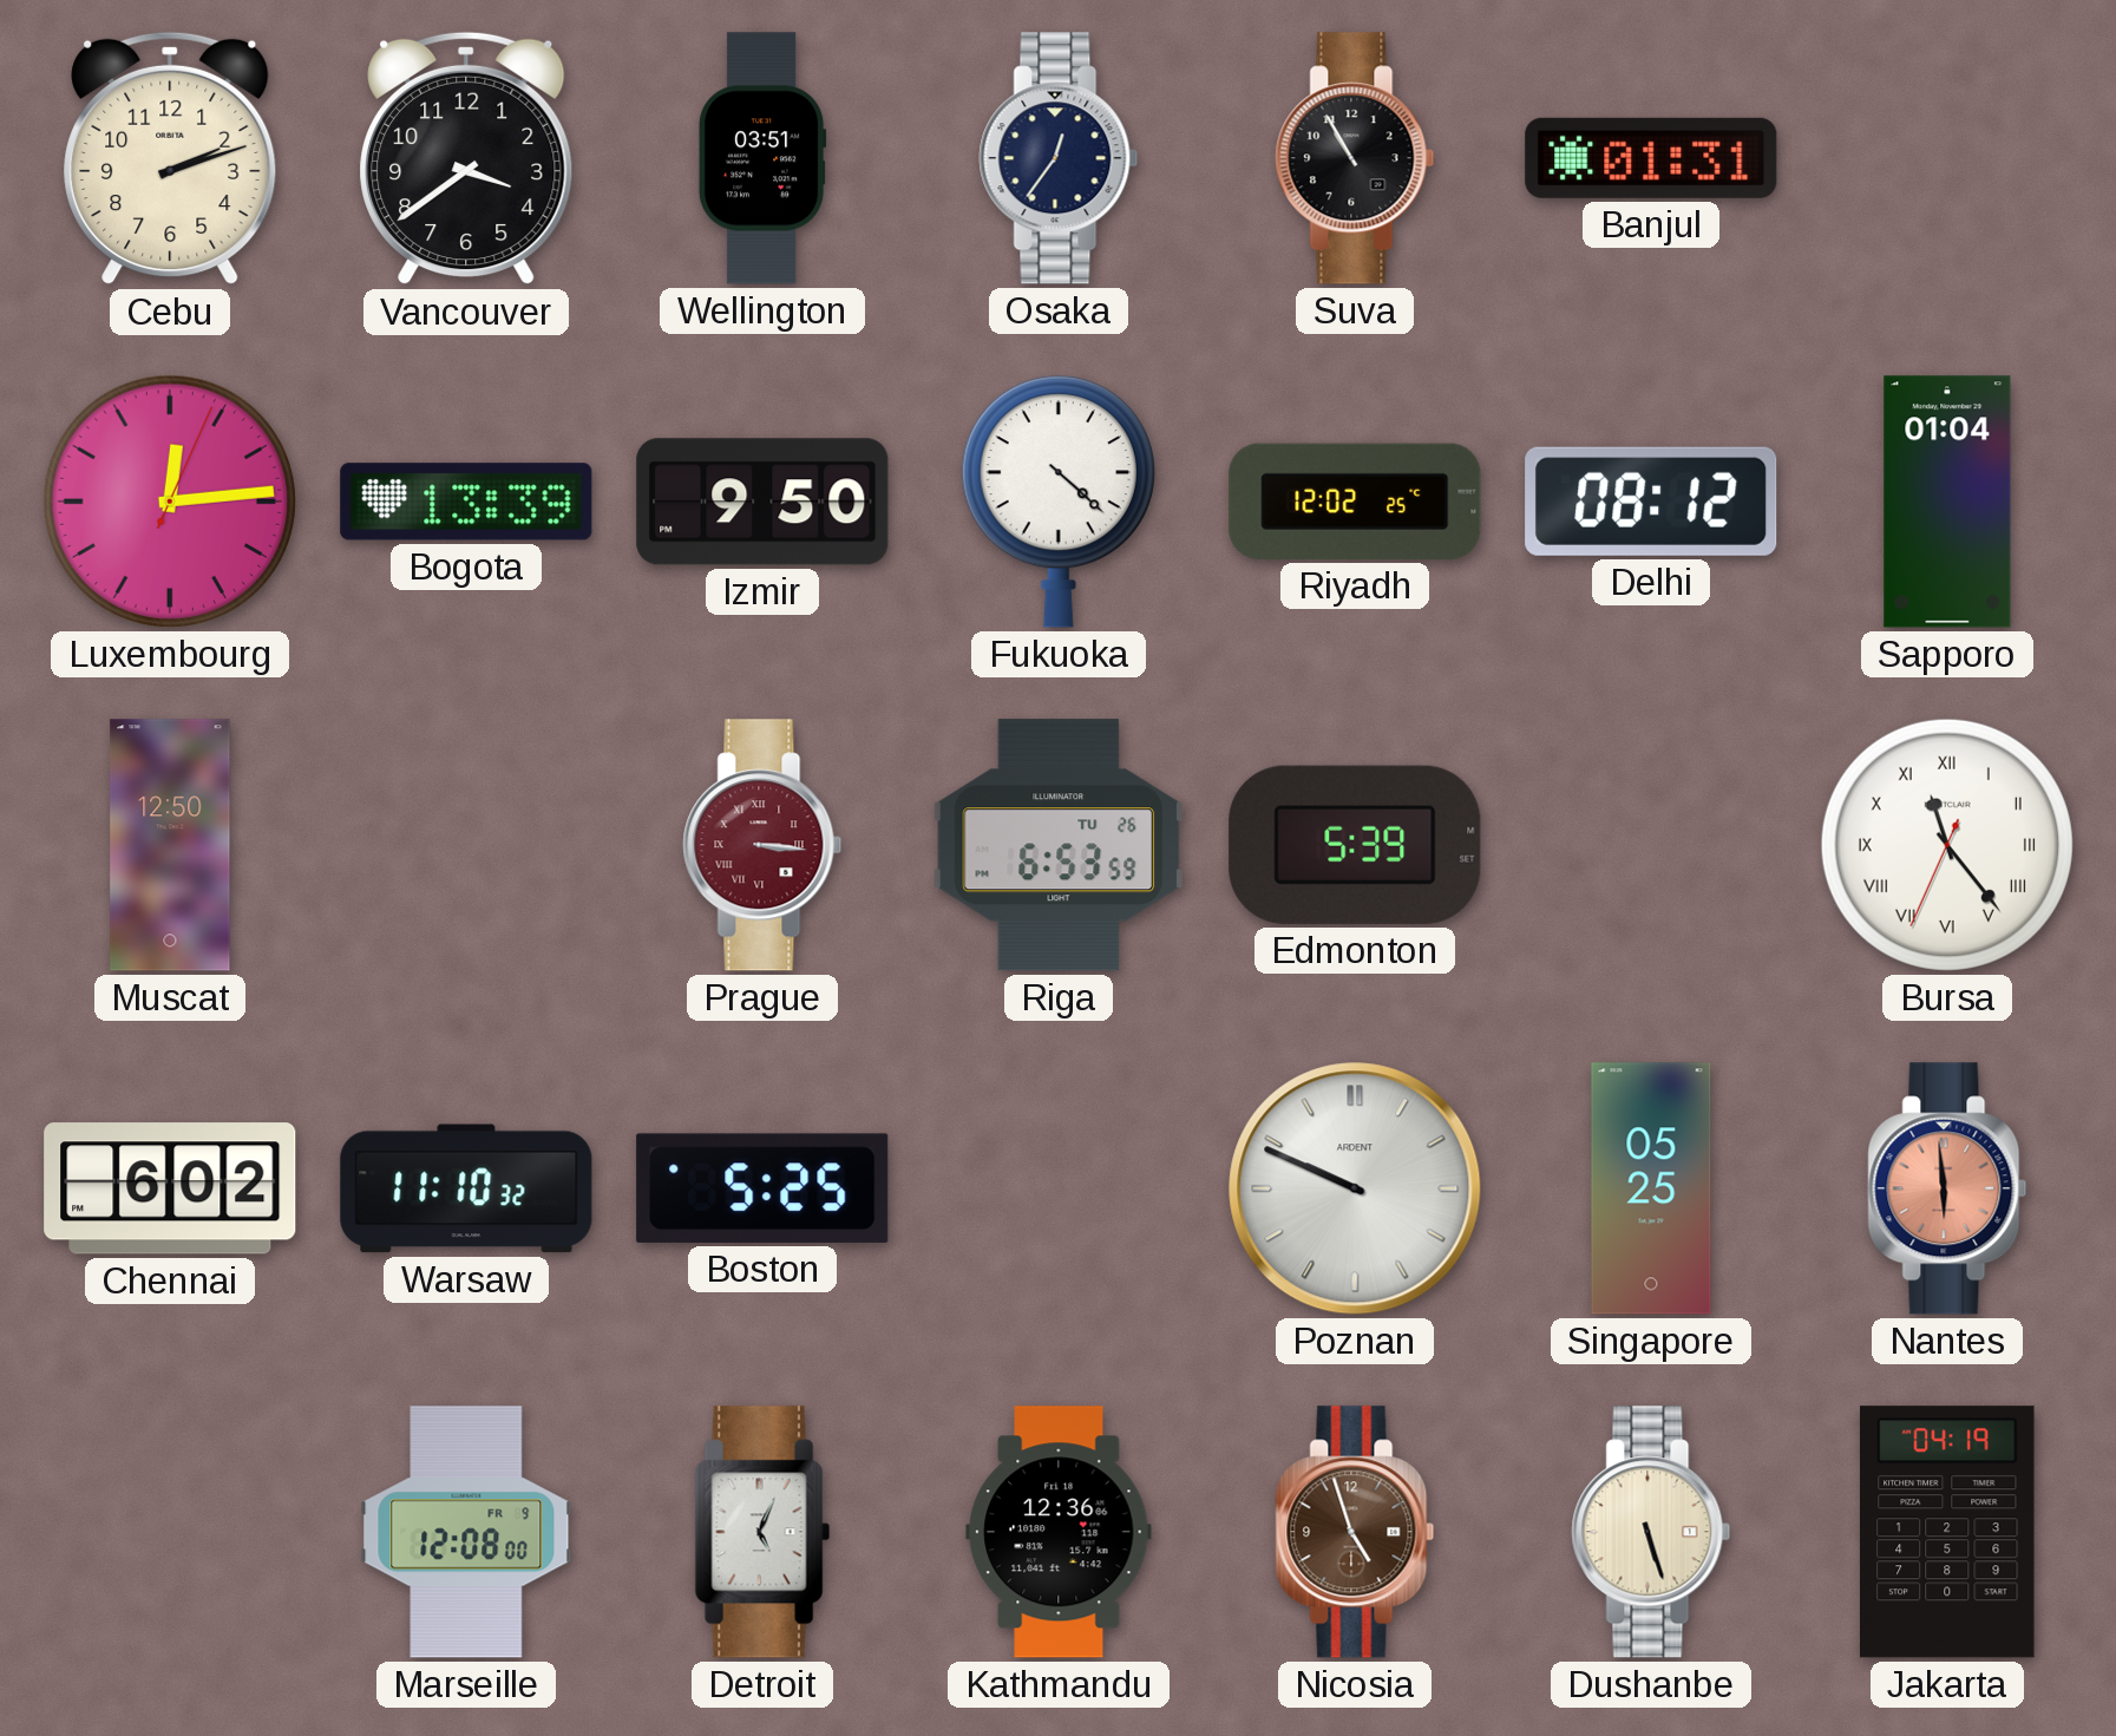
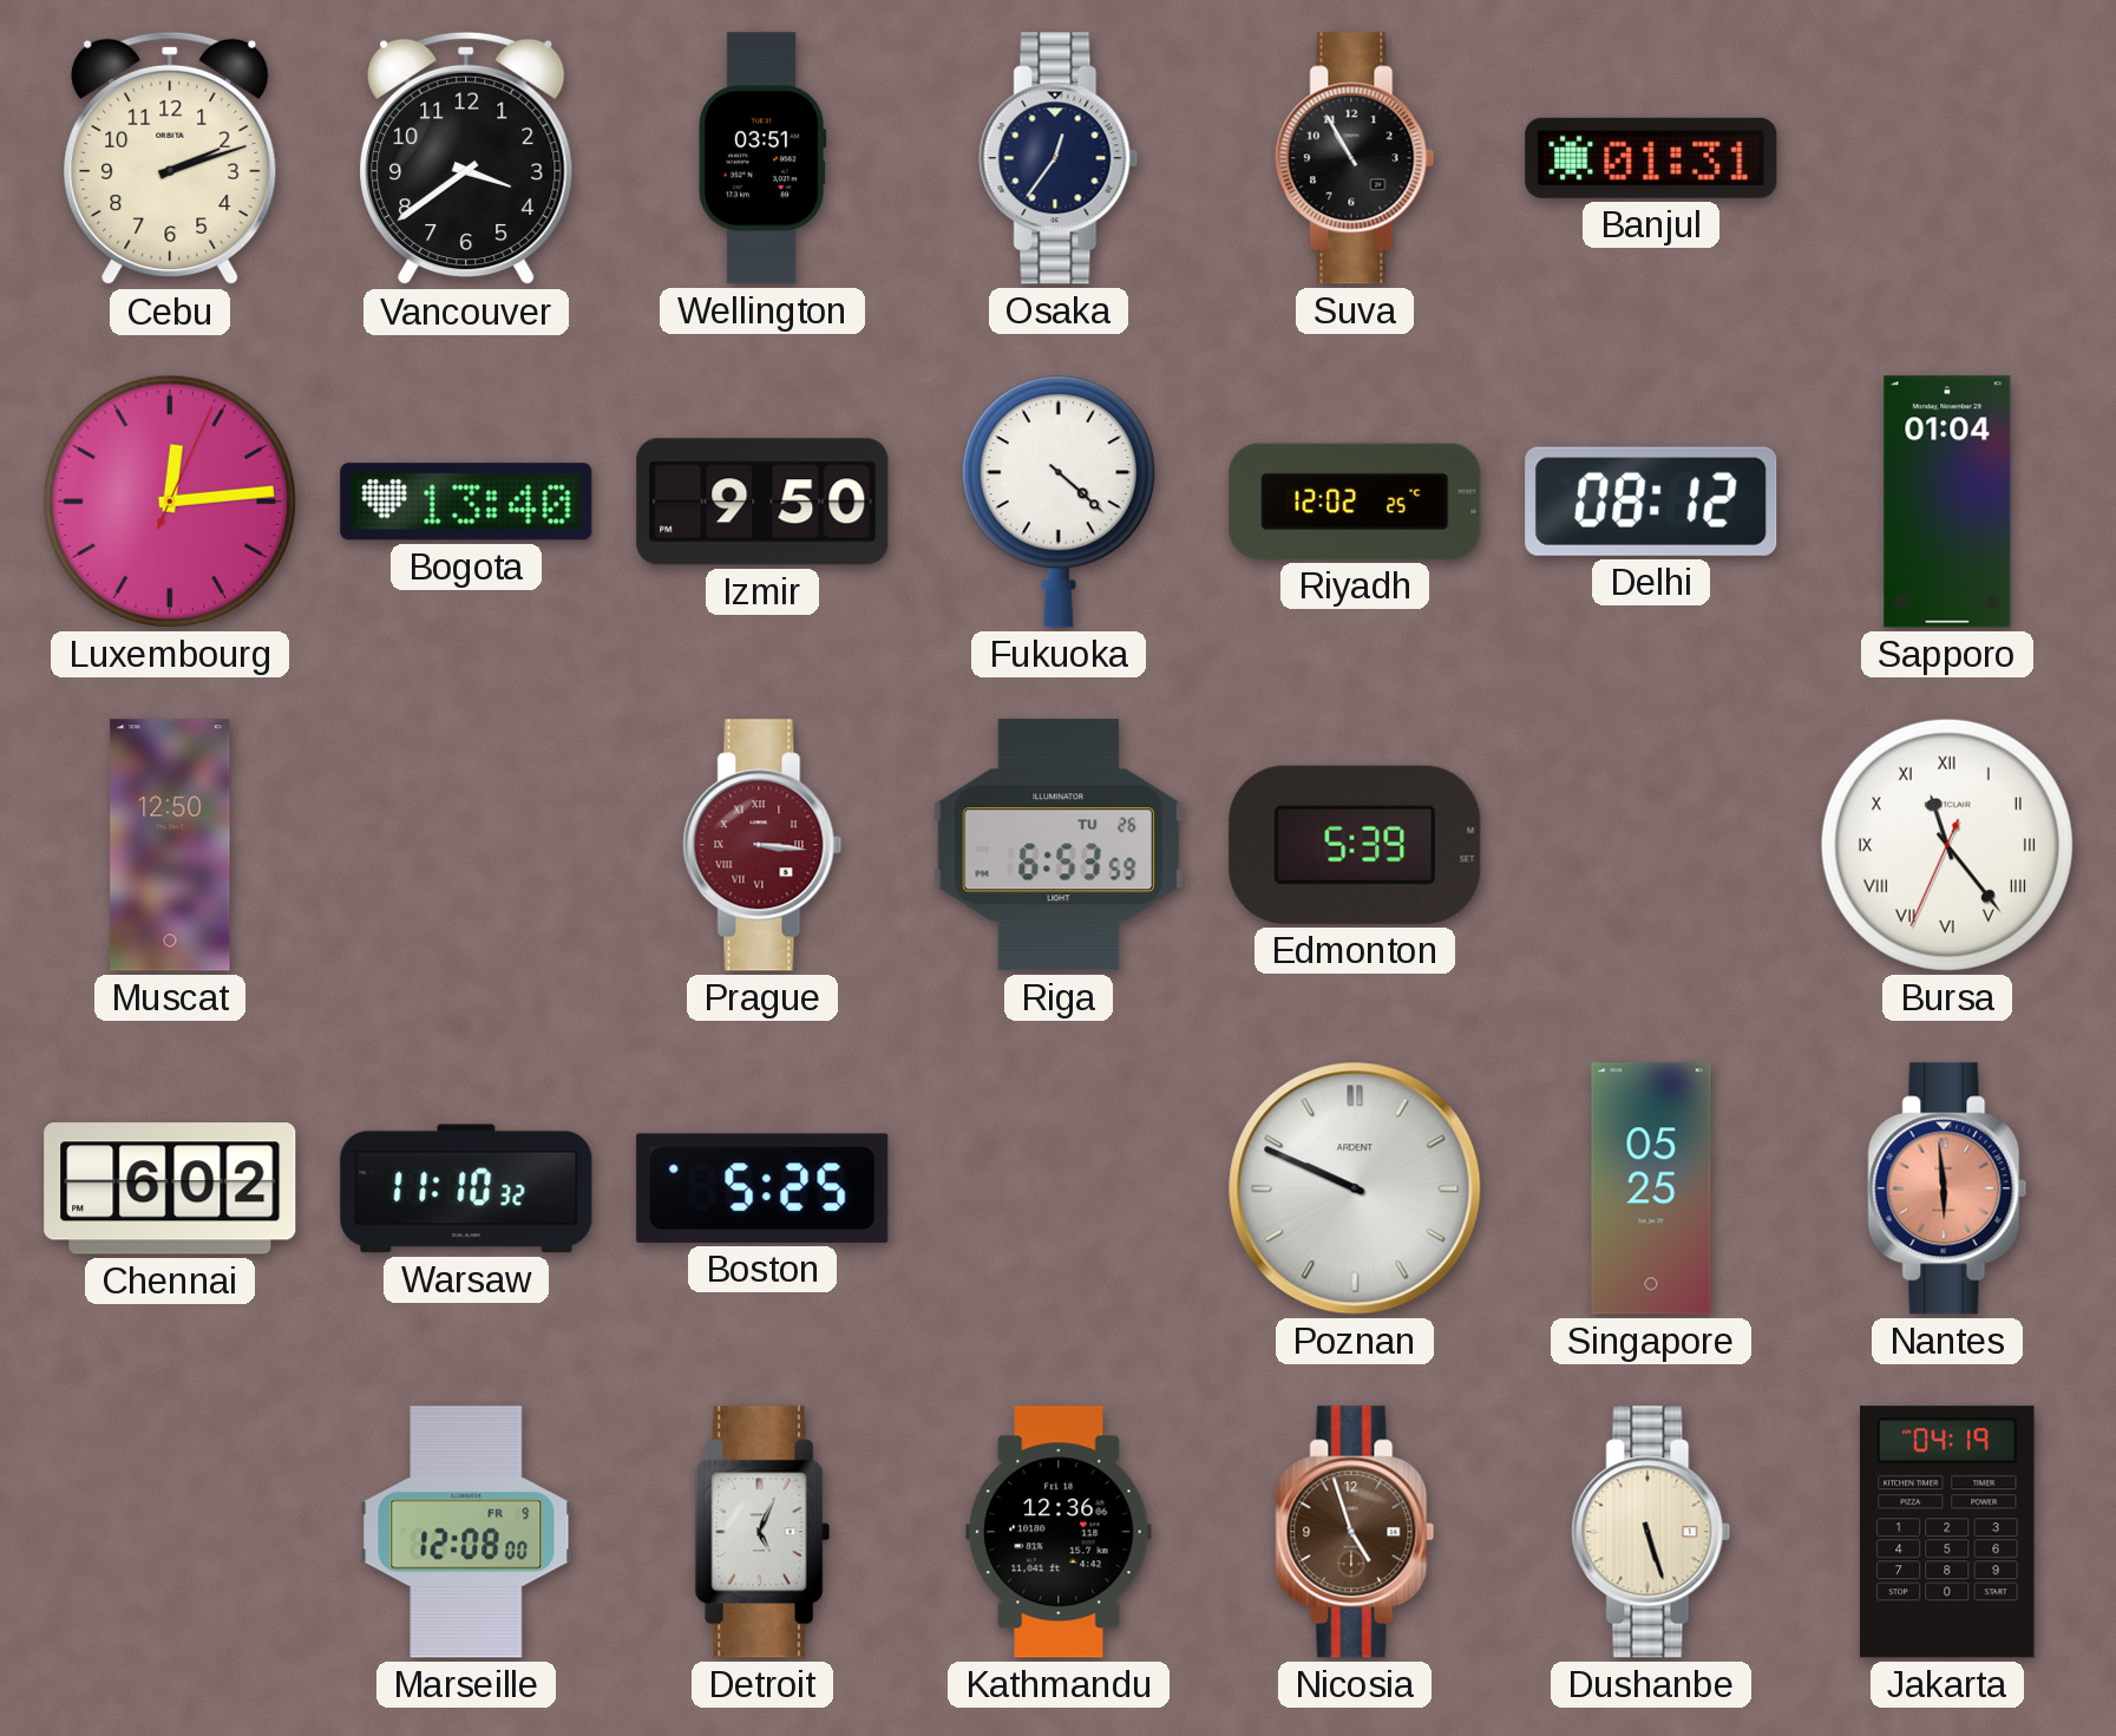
Bogota: 13:39 -> 13:40
